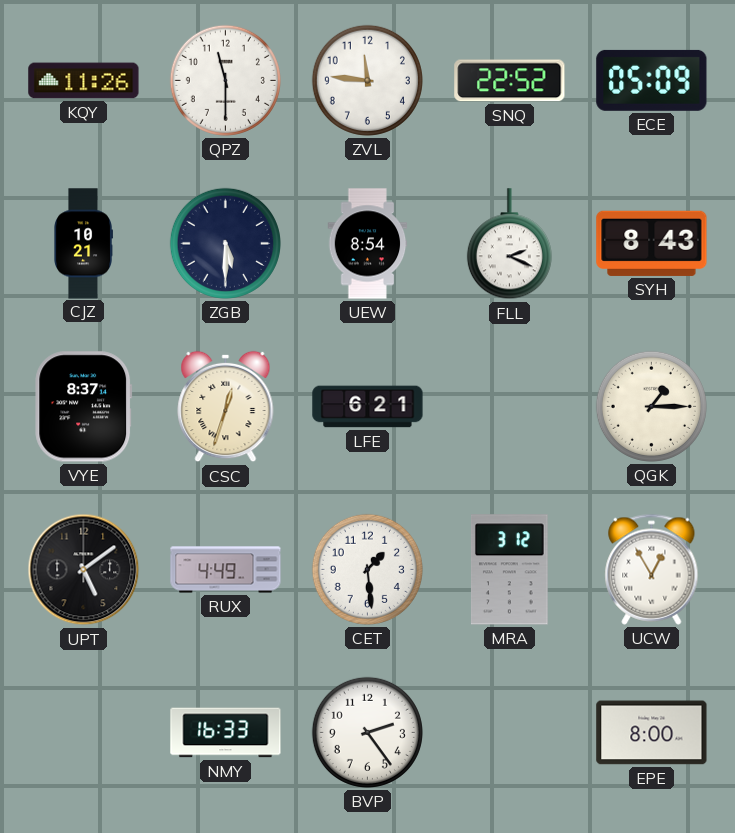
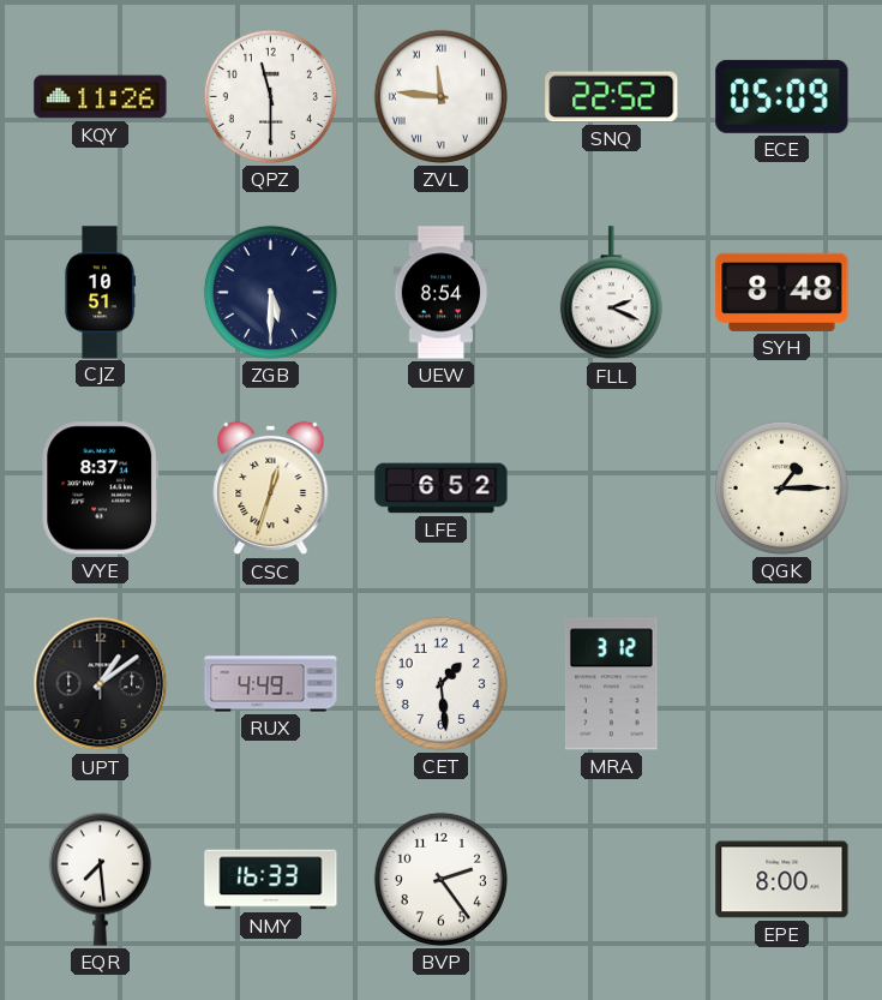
ZVL numerals: Arabic -> Roman
CJZ: 10:21 -> 10:51
SYH: 8:43 -> 8:48
LFE: 6:21 -> 6:52
UPT: 5:09 -> 1:09
UCW: 12:55 -> none
EQR: none -> 7:29
